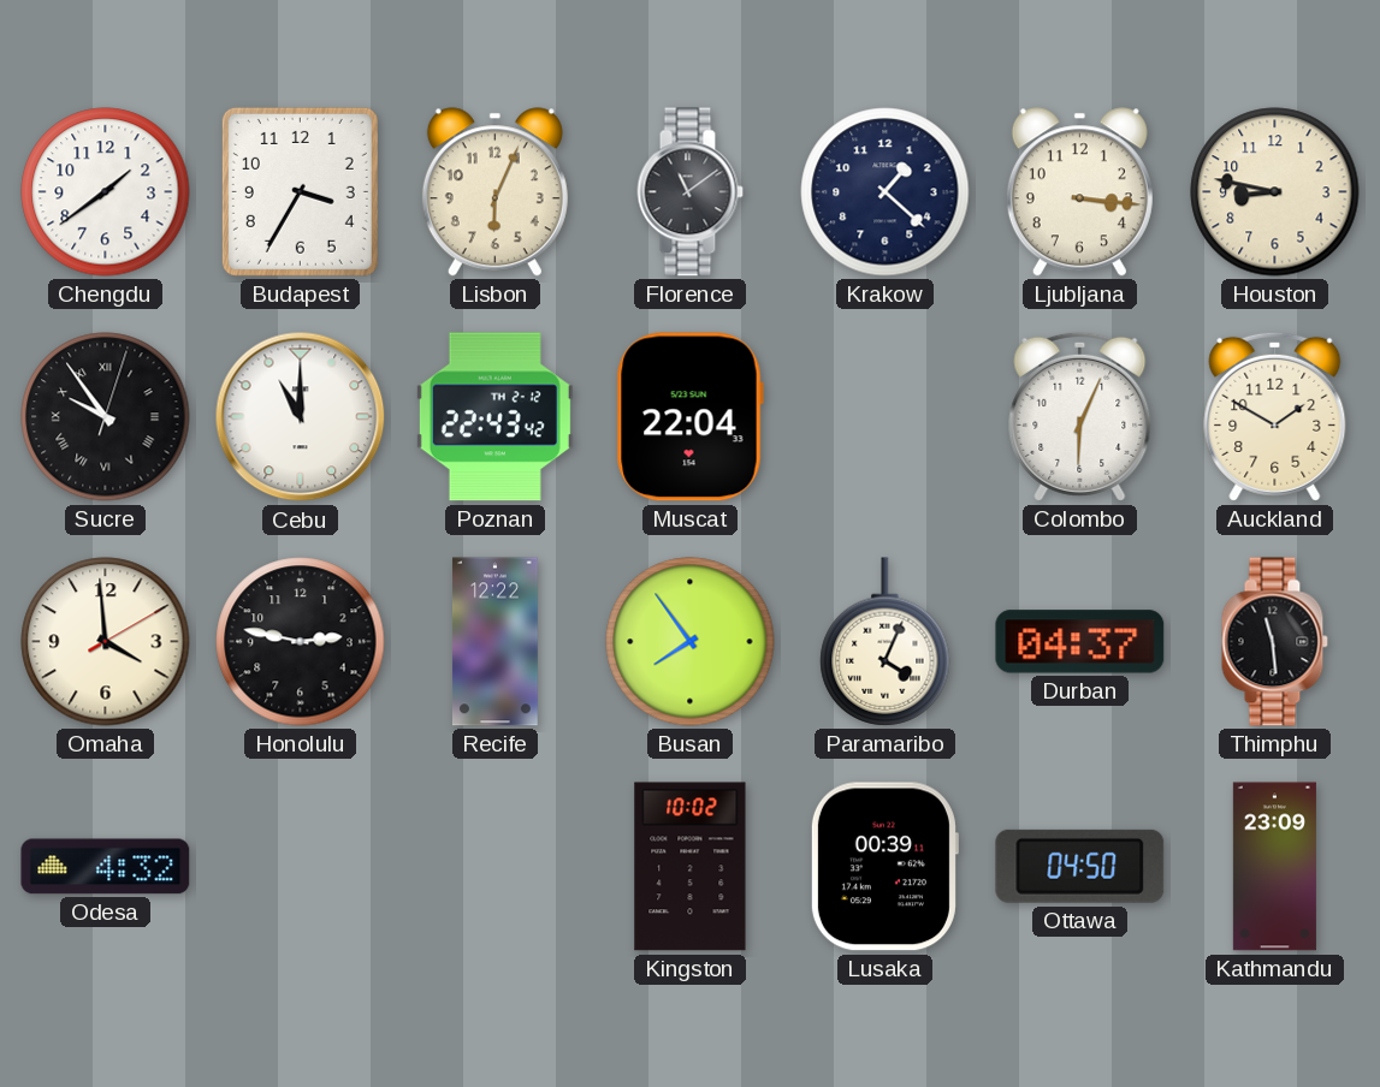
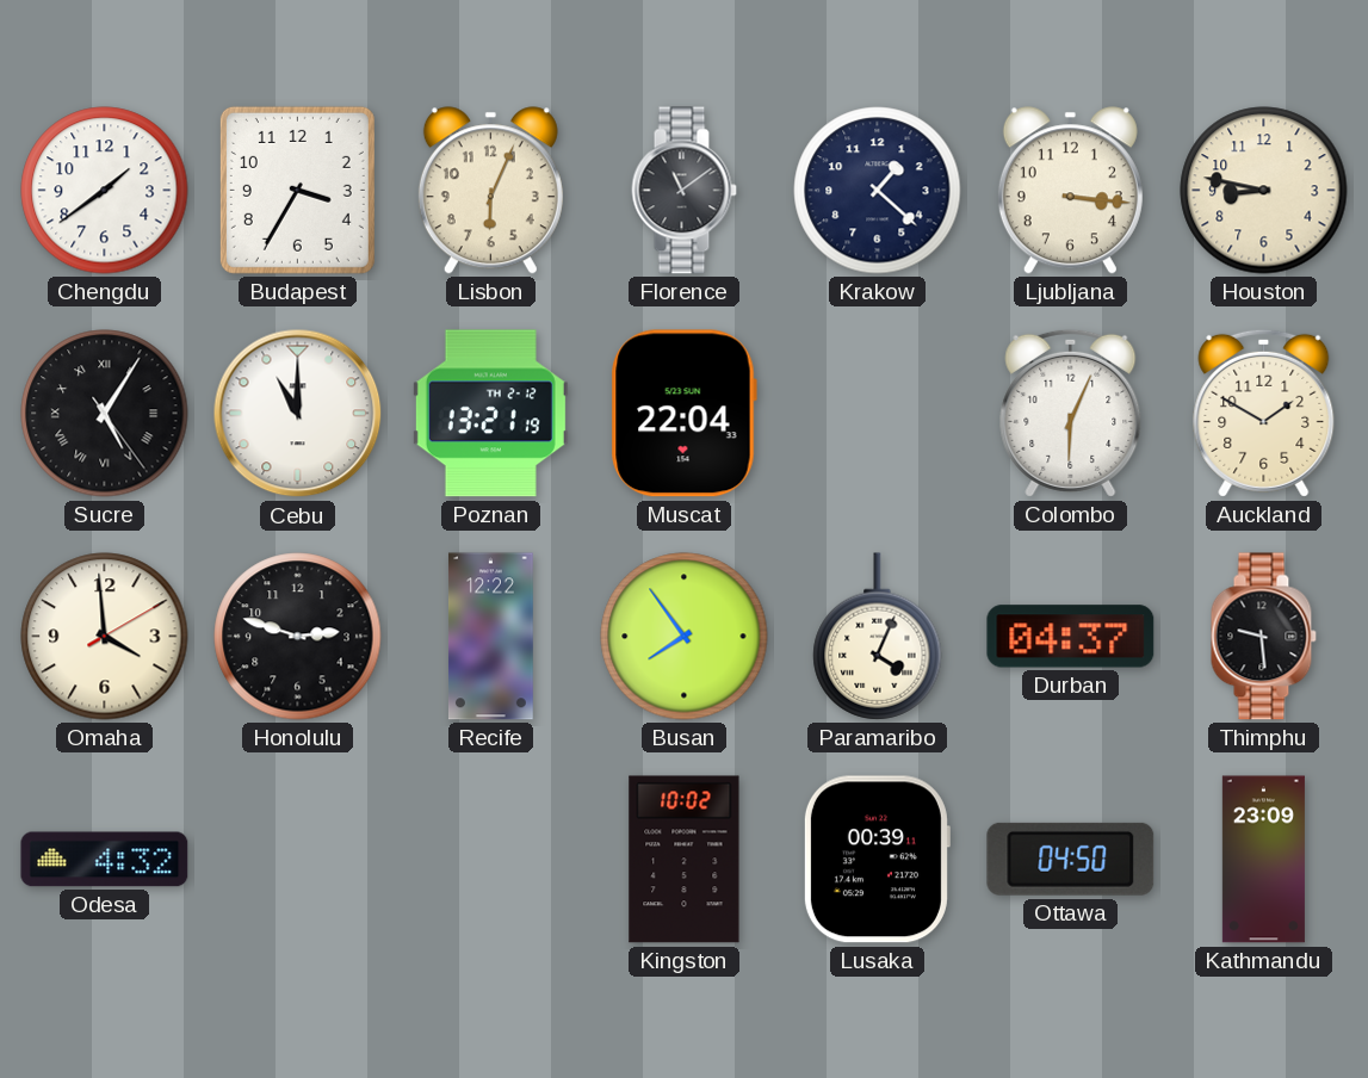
Sucre: 9:54 -> 5:05
Poznan: 22:43 -> 13:21
Honolulu: 2:47 -> 2:48
Thimphu: 11:29 -> 9:29
